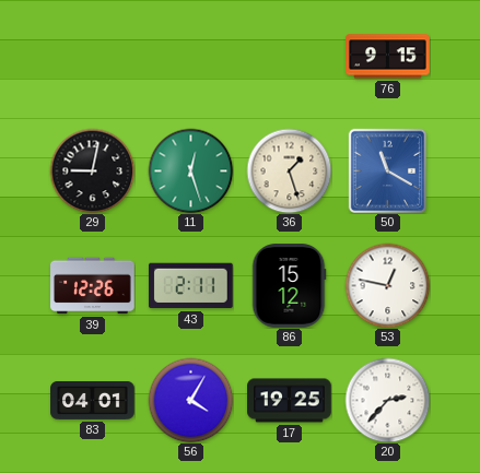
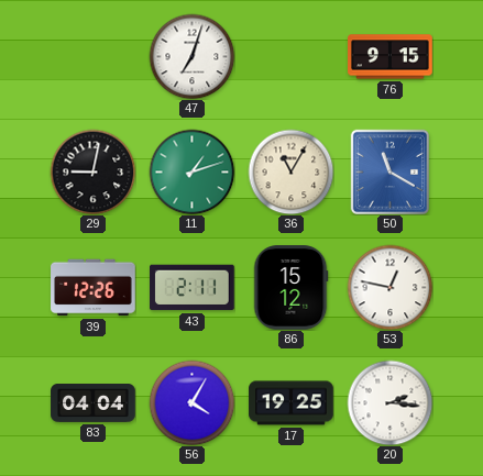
47: none -> 7:03
11: 12:27 -> 1:12
36: 1:27 -> 11:05
83: 04:01 -> 04:04
20: 2:37 -> 2:16
